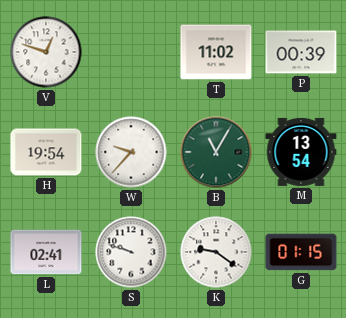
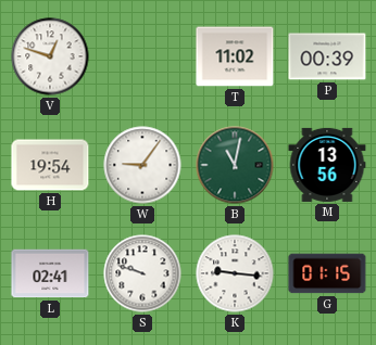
W: 9:37 -> 9:06
B: 11:05 -> 11:02
M: 13:54 -> 13:56
K: 9:21 -> 9:16
